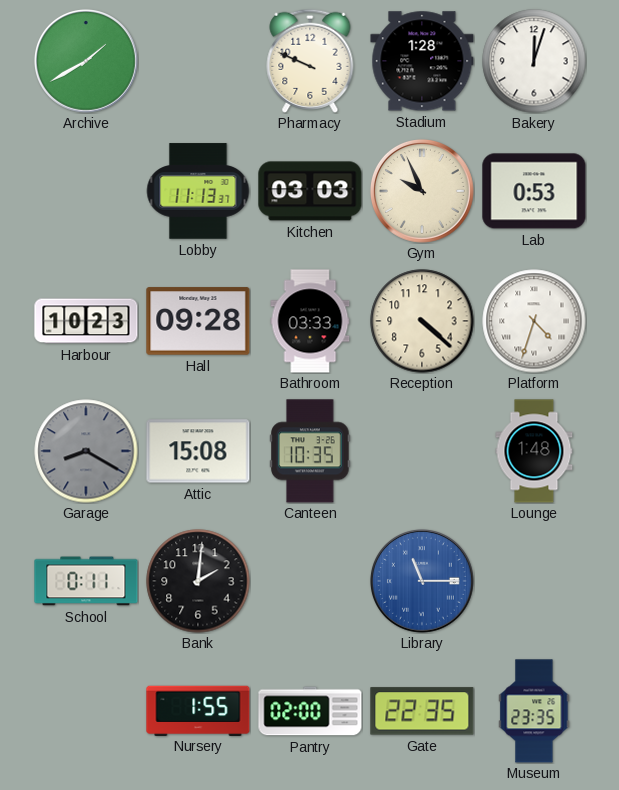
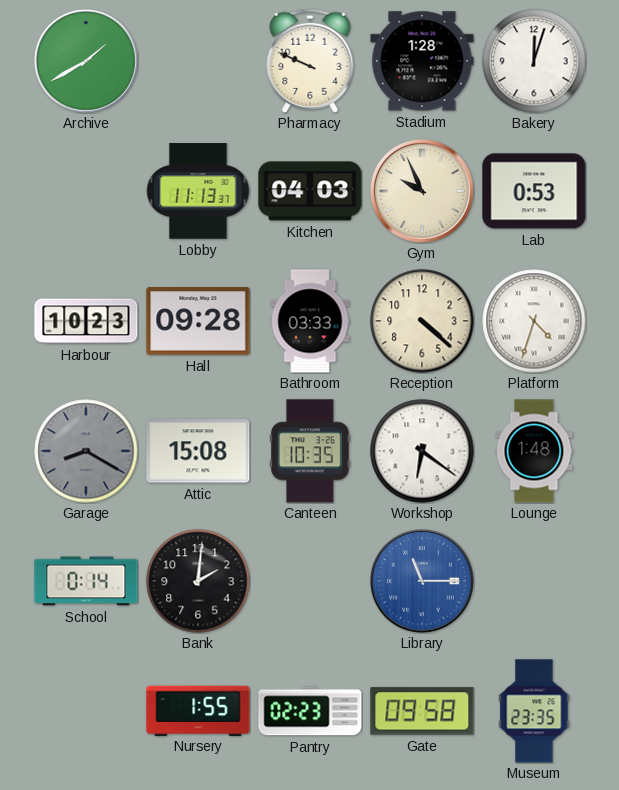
Kitchen: 03:03 -> 04:03
Workshop: none -> 6:21
School: 0:11 -> 0:14
Pantry: 02:00 -> 02:23
Gate: 22:35 -> 09:58
